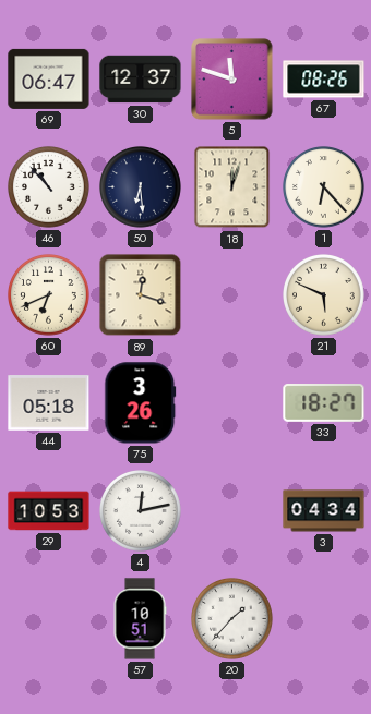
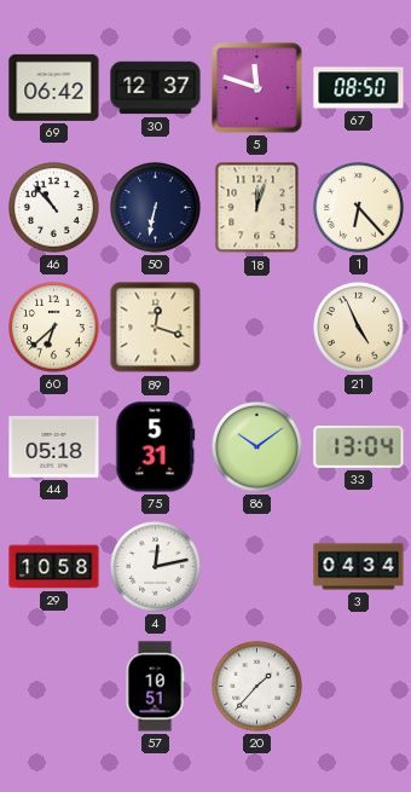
69: 06:47 -> 06:42
67: 08:26 -> 08:50
50: 6:29 -> 6:32
60: 6:41 -> 6:38
21: 5:49 -> 4:56
75: 3:26 -> 5:31
86: none -> 10:09
33: 18:27 -> 13:04
29: 10:53 -> 10:58
